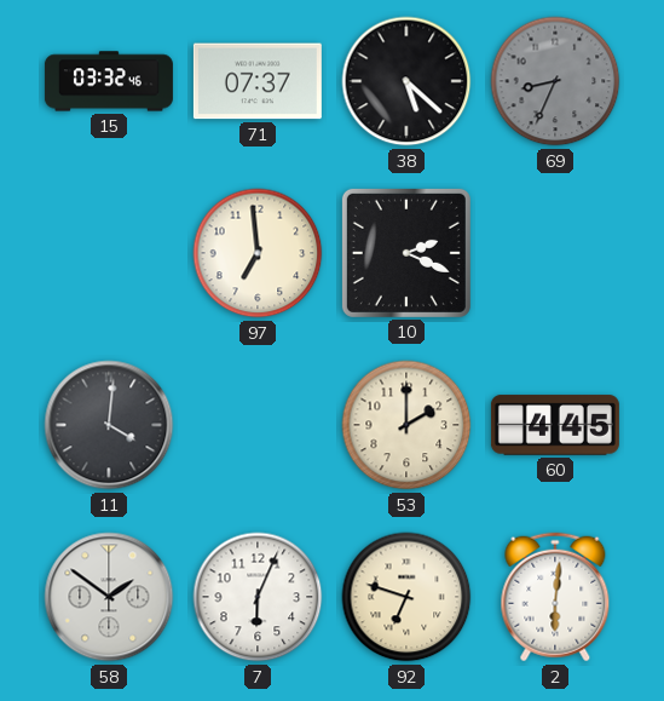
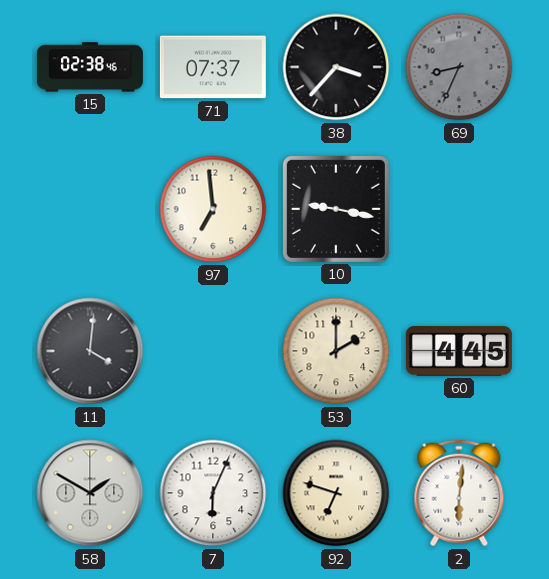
15: 03:32 -> 02:38
38: 5:22 -> 3:37
10: 2:19 -> 9:17
58: 1:51 -> 1:50
